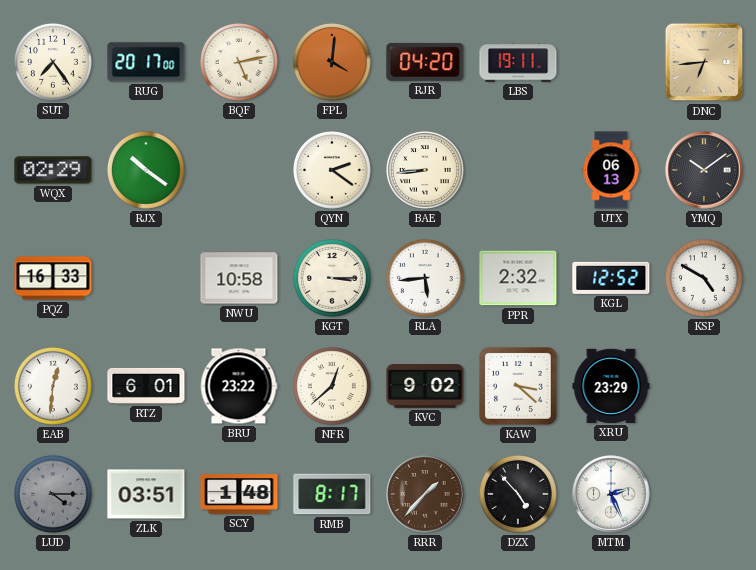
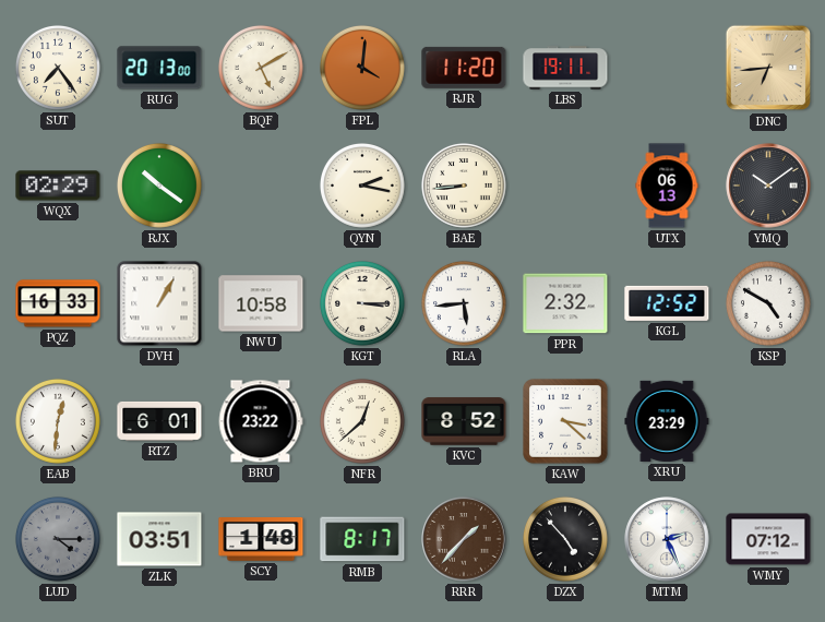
RUG: 20:17 -> 20:13
BQF: 5:13 -> 5:10
RJR: 04:20 -> 11:20
QYN: 2:21 -> 2:17
DVH: none -> 1:05
KVC: 9:02 -> 8:52
WMY: none -> 07:12
